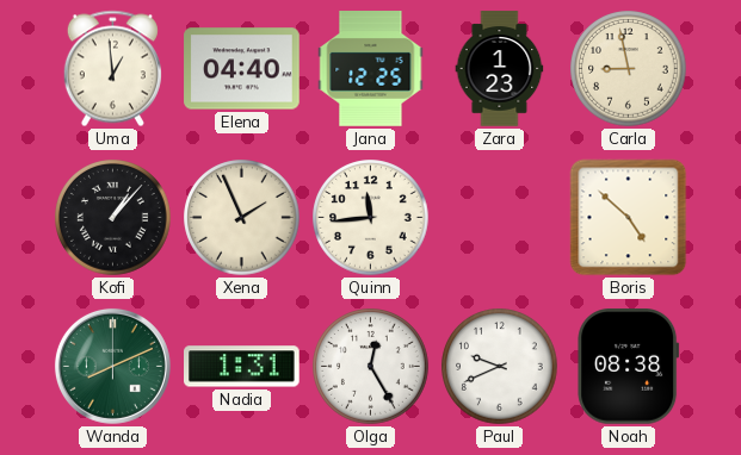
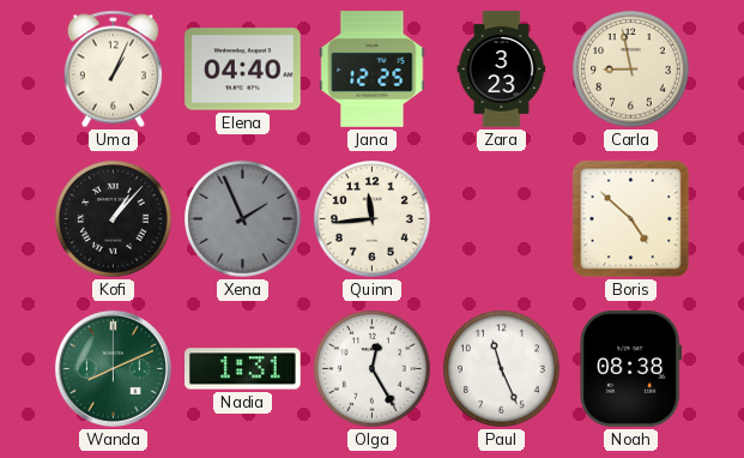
Uma: 12:59 -> 1:04
Zara: 1:23 -> 3:23
Xena dial: cream -> grey
Paul: 9:41 -> 11:26
